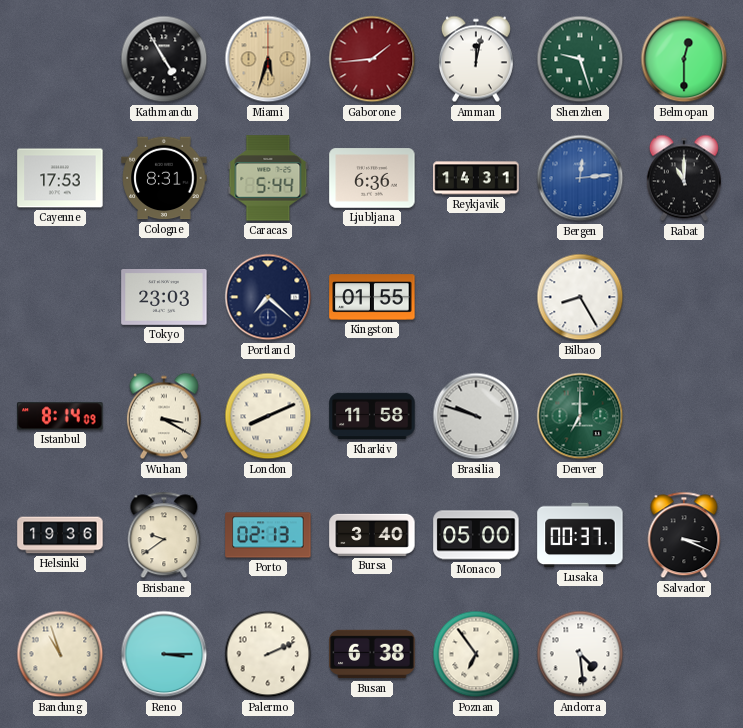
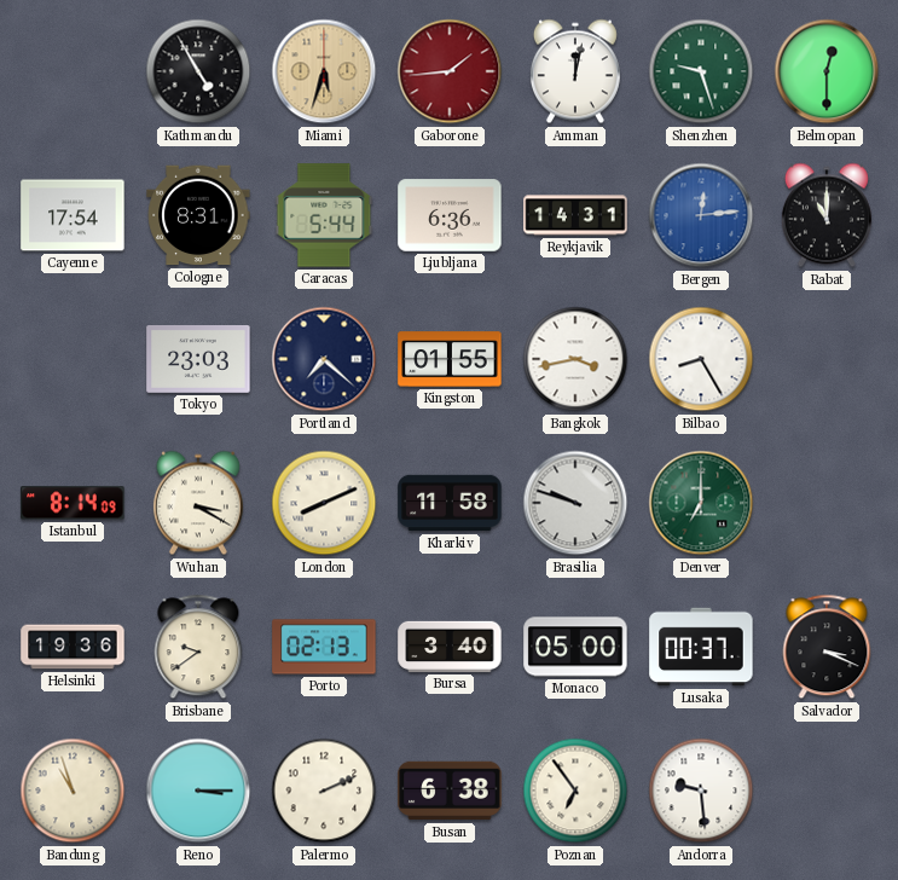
Cayenne: 17:53 -> 17:54
Bangkok: none -> 3:43
Andorra: 4:29 -> 9:29
